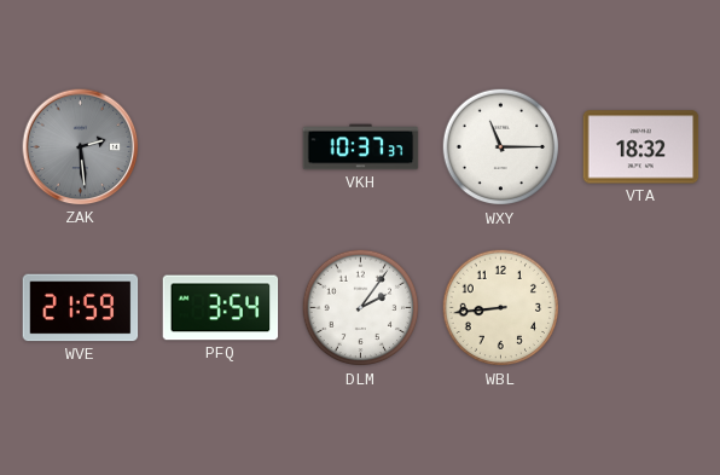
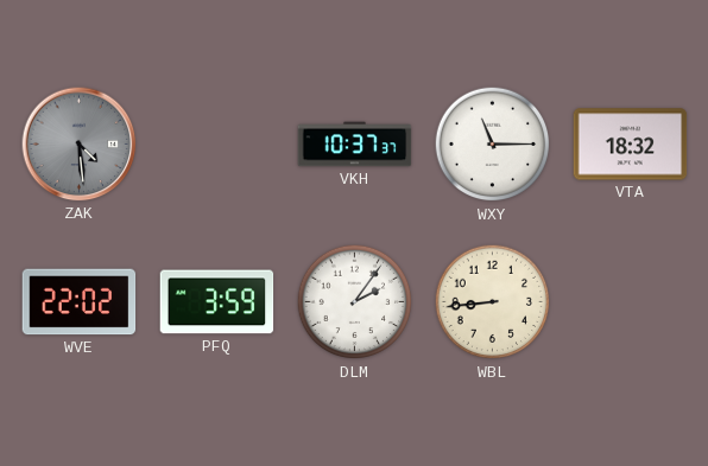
ZAK: 2:29 -> 4:29
WVE: 21:59 -> 22:02
PFQ: 3:54 -> 3:59
